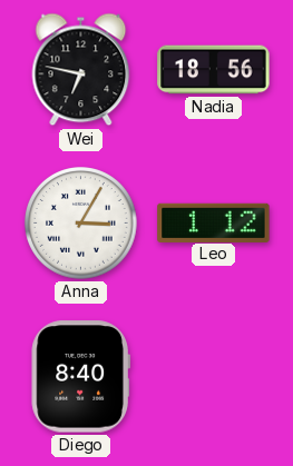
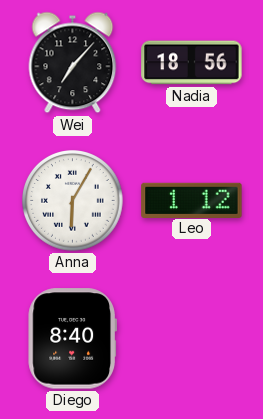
Wei: 6:47 -> 7:07
Anna: 3:05 -> 6:05
